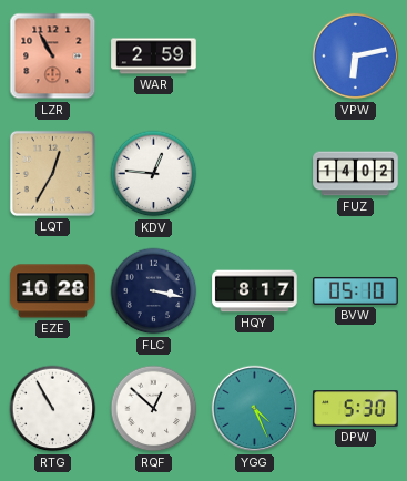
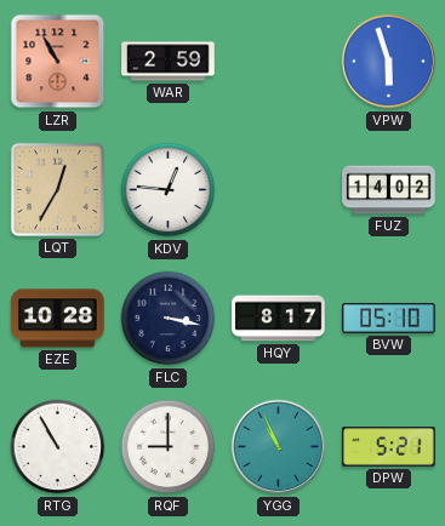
VPW: 6:13 -> 5:57
RQF: 12:52 -> 9:00
YGG: 4:26 -> 10:56
DPW: 5:30 -> 5:21
